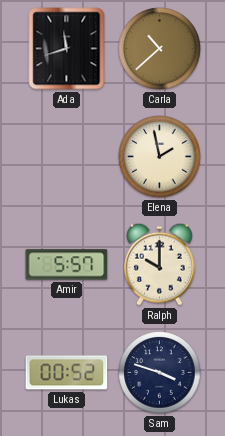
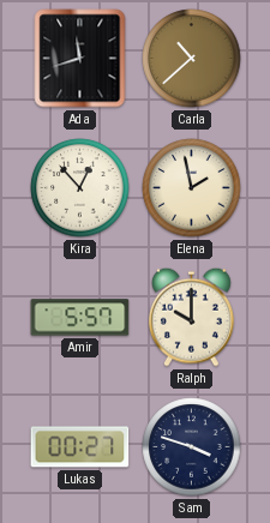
Kira: none -> 12:53
Lukas: 00:52 -> 00:27
